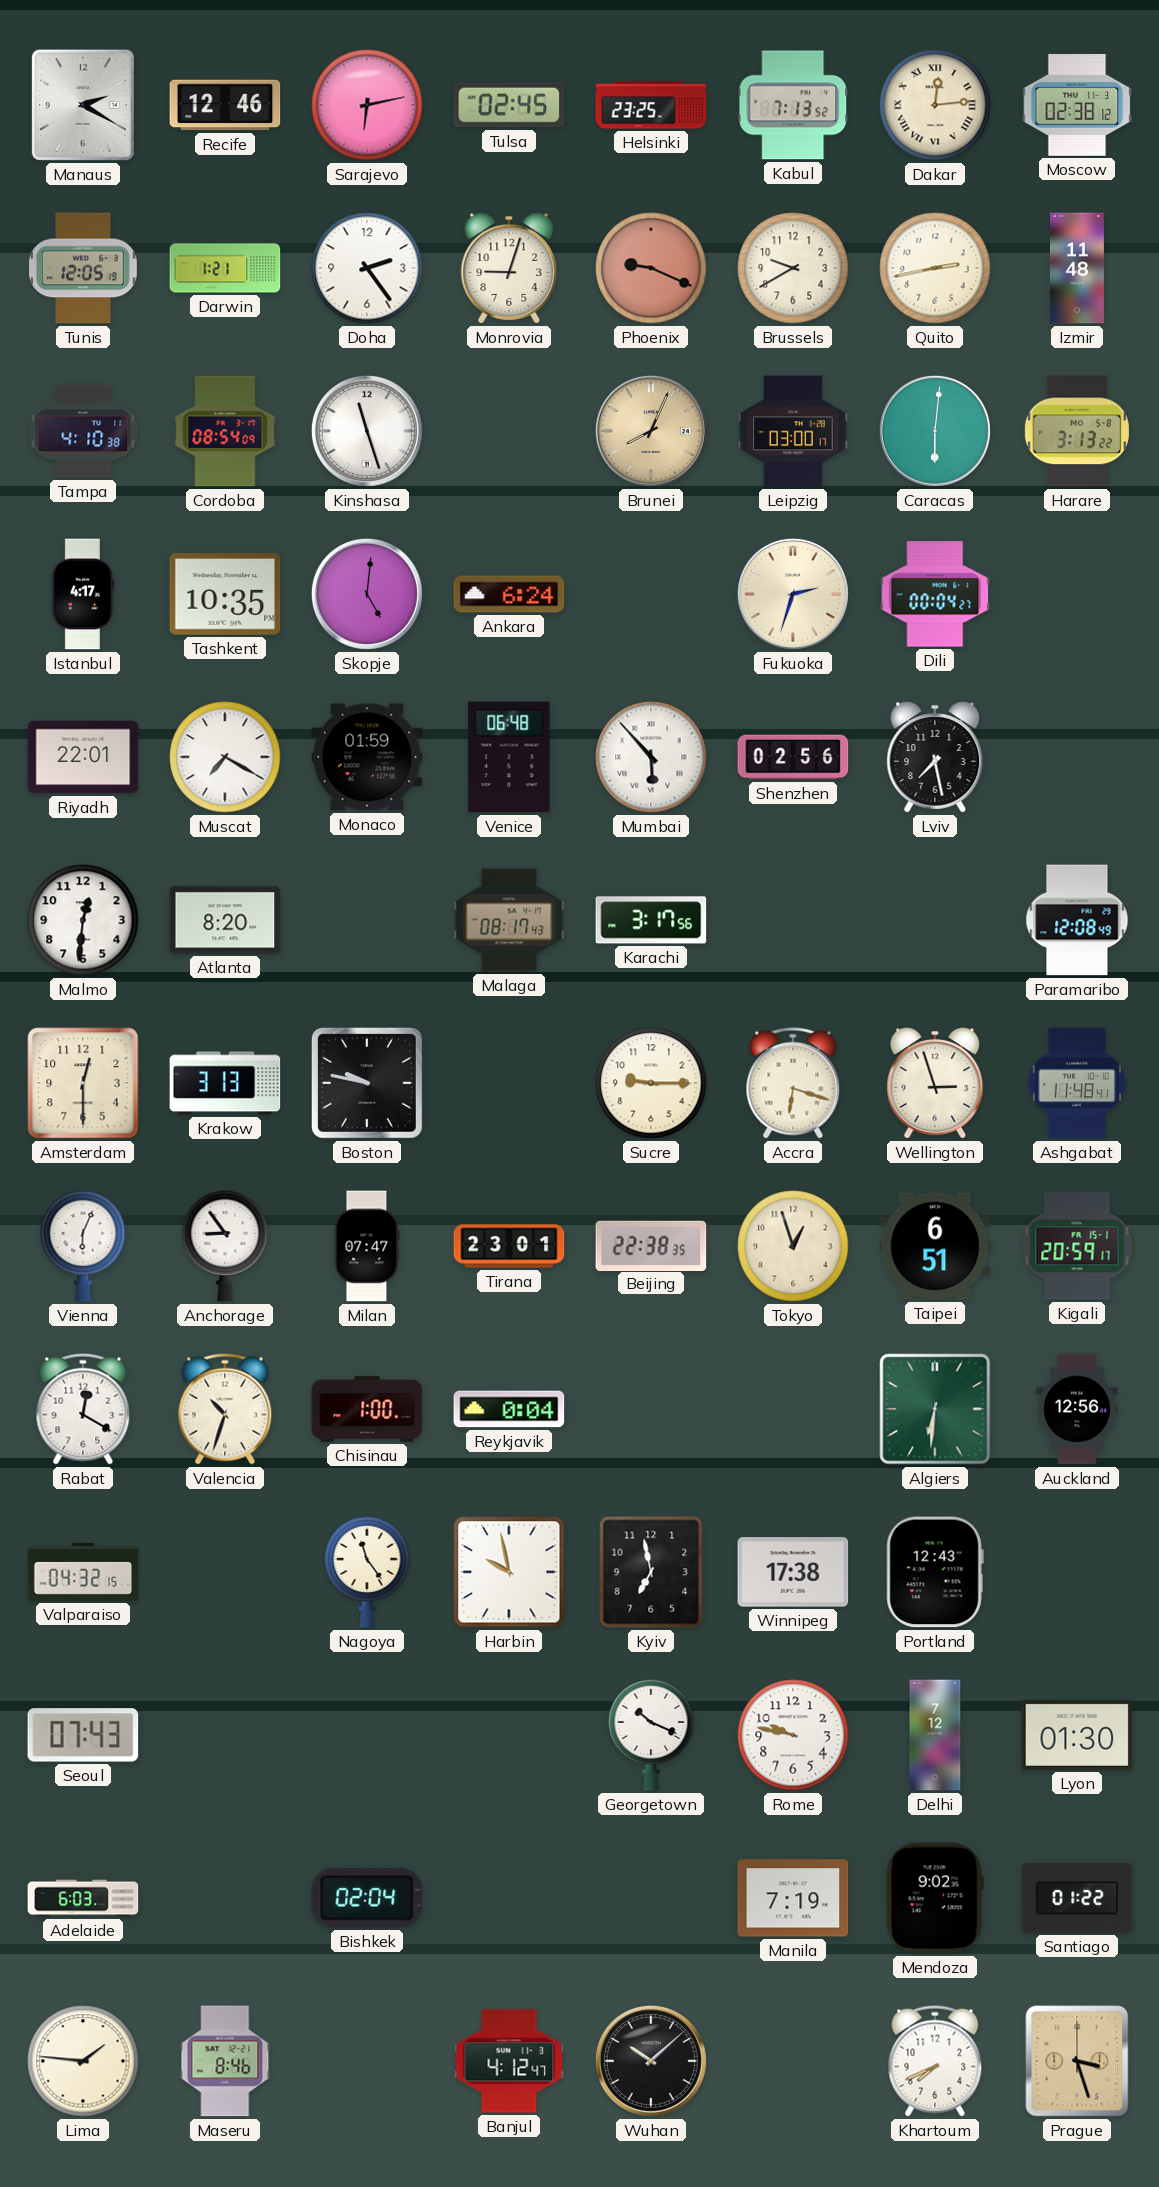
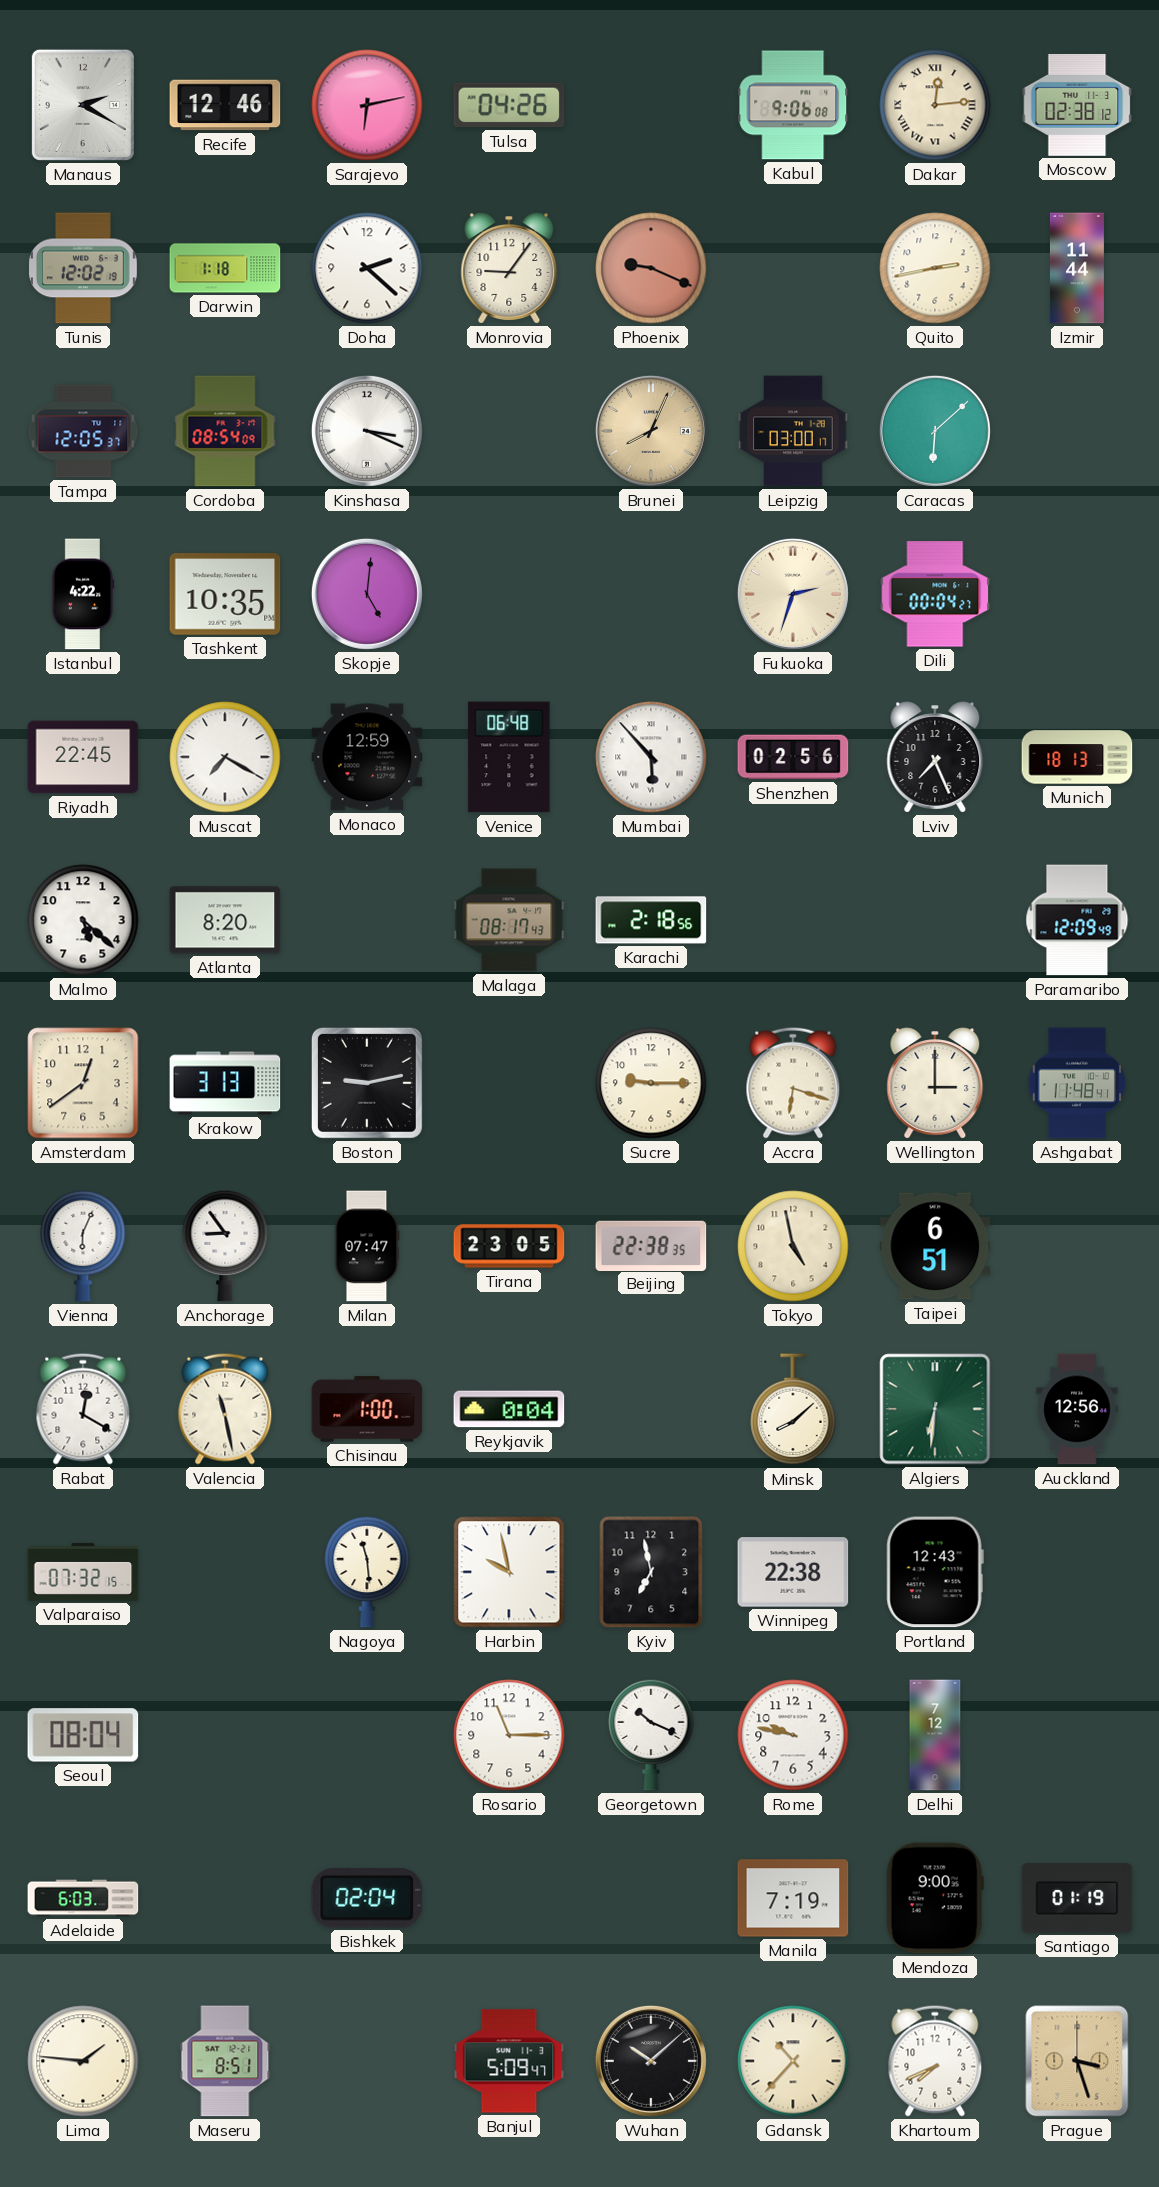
Tulsa: 02:45 -> 04:26
Helsinki: 23:25 -> none
Kabul: 7:13 -> 9:06
Tunis: 12:05 -> 12:02
Darwin: 1:21 -> 1:18
Doha: 2:24 -> 2:22
Monrovia: 9:03 -> 9:06
Brussels: 9:40 -> none
Izmir: 11:48 -> 11:44
Tampa: 4:10 -> 12:05
Kinshasa: 11:27 -> 3:19
Caracas: 6:01 -> 6:08
Harare: 3:13 -> none
Istanbul: 4:17 -> 4:22
Ankara: 6:24 -> none
Riyadh: 22:01 -> 22:45
Monaco: 01:59 -> 12:59
Lviv: 7:28 -> 7:26
Munich: none -> 18:13
Malmo: 12:31 -> 5:22
Karachi: 3:17 -> 2:18
Paramaribo: 12:08 -> 12:09
Amsterdam: 12:30 -> 12:39
Boston: 9:47 -> 9:13
Wellington: 2:57 -> 3:00
Tirana: 23:01 -> 23:05
Tokyo: 12:57 -> 4:58
Kigali: 20:59 -> none
Valencia: 10:33 -> 11:28
Minsk: none -> 8:08
Valparaiso: 04:32 -> 07:32
Nagoya: 11:24 -> 11:29
Winnipeg: 17:38 -> 22:38
Seoul: 07:43 -> 08:04
Rosario: none -> 11:15
Lyon: 01:30 -> none
Mendoza: 9:02 -> 9:00
Santiago: 01:22 -> 01:19
Maseru: 8:46 -> 8:51
Banjul: 4:12 -> 5:09
Gdansk: none -> 10:37
